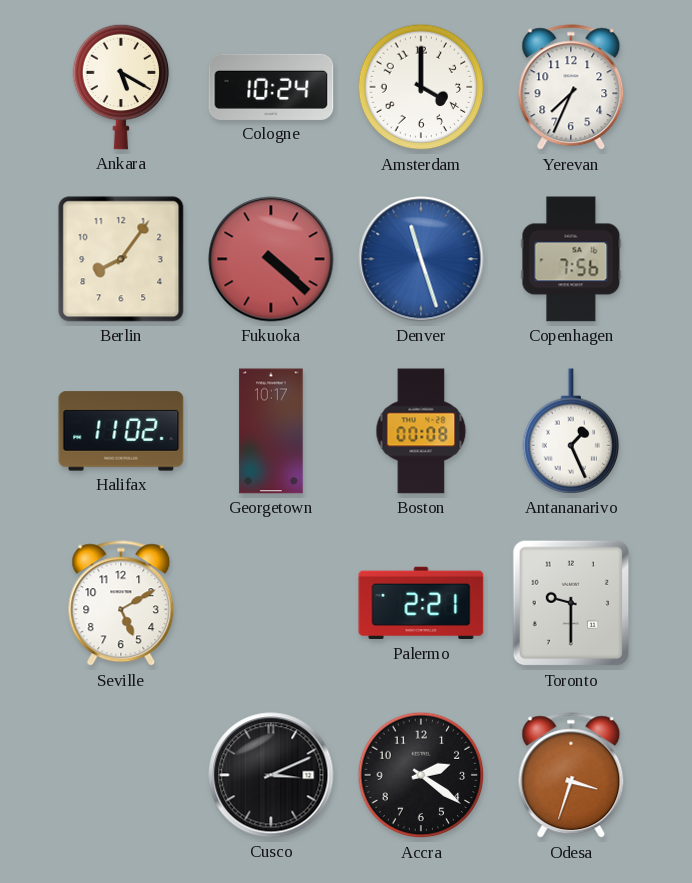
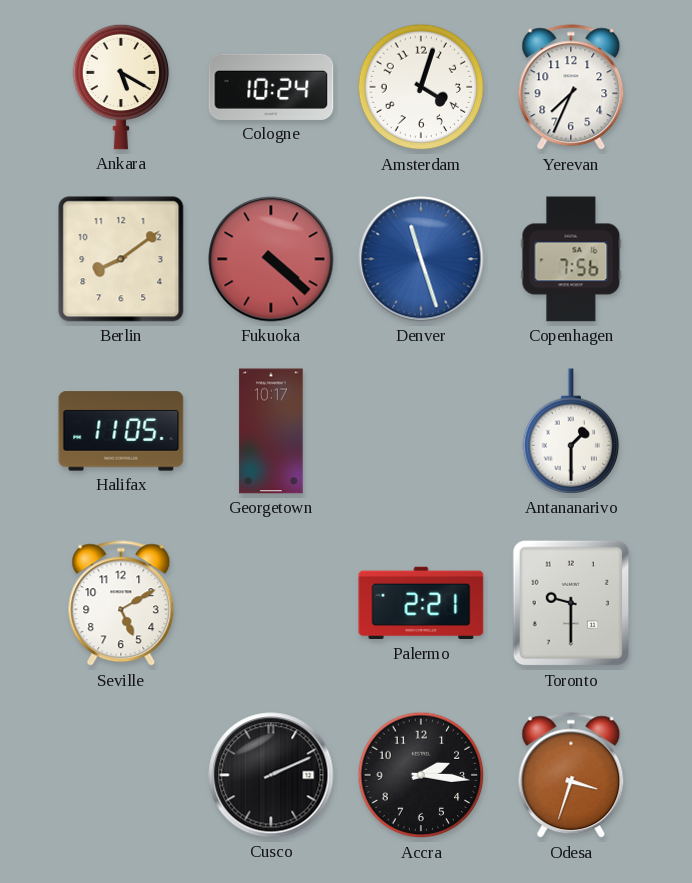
Amsterdam: 4:00 -> 4:03
Berlin: 8:06 -> 8:09
Halifax: 11:02 -> 11:05
Boston: 00:08 -> none
Antananarivo: 1:26 -> 1:30
Cusco: 3:11 -> 2:11
Accra: 2:21 -> 2:16
